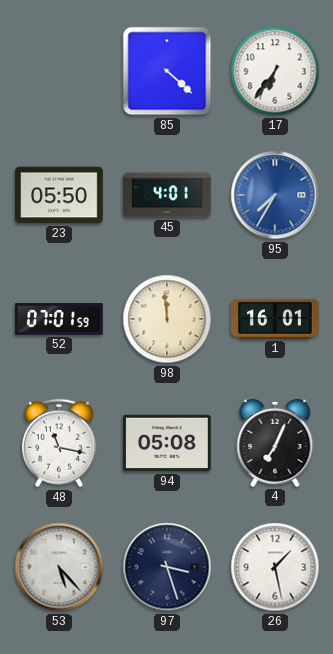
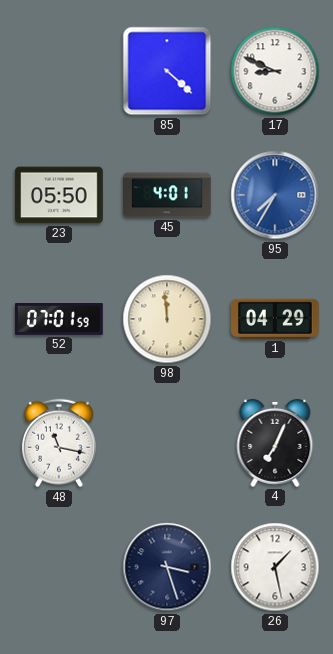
17: 6:36 -> 8:49
1: 16:01 -> 04:29
94: 05:08 -> none
53: 5:23 -> none
